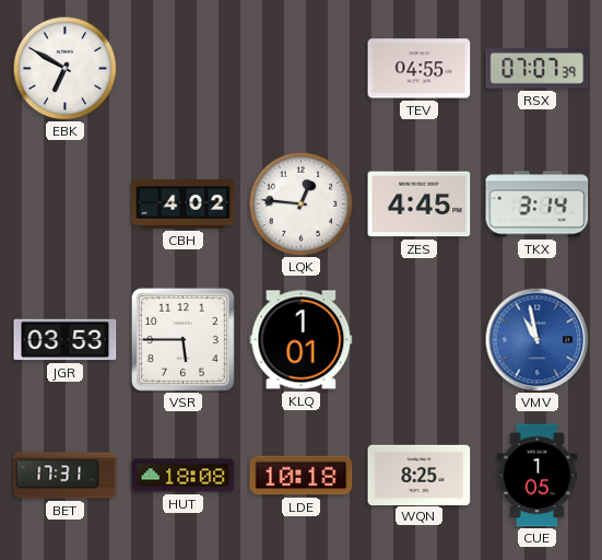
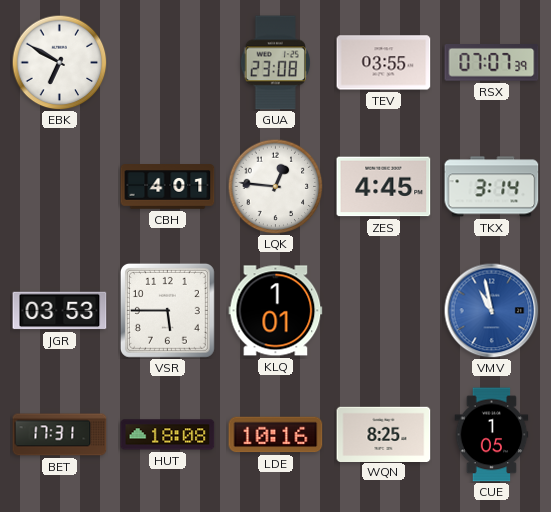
GUA: none -> 23:08
TEV: 04:55 -> 03:55
CBH: 4:02 -> 4:01
LDE: 10:18 -> 10:16
